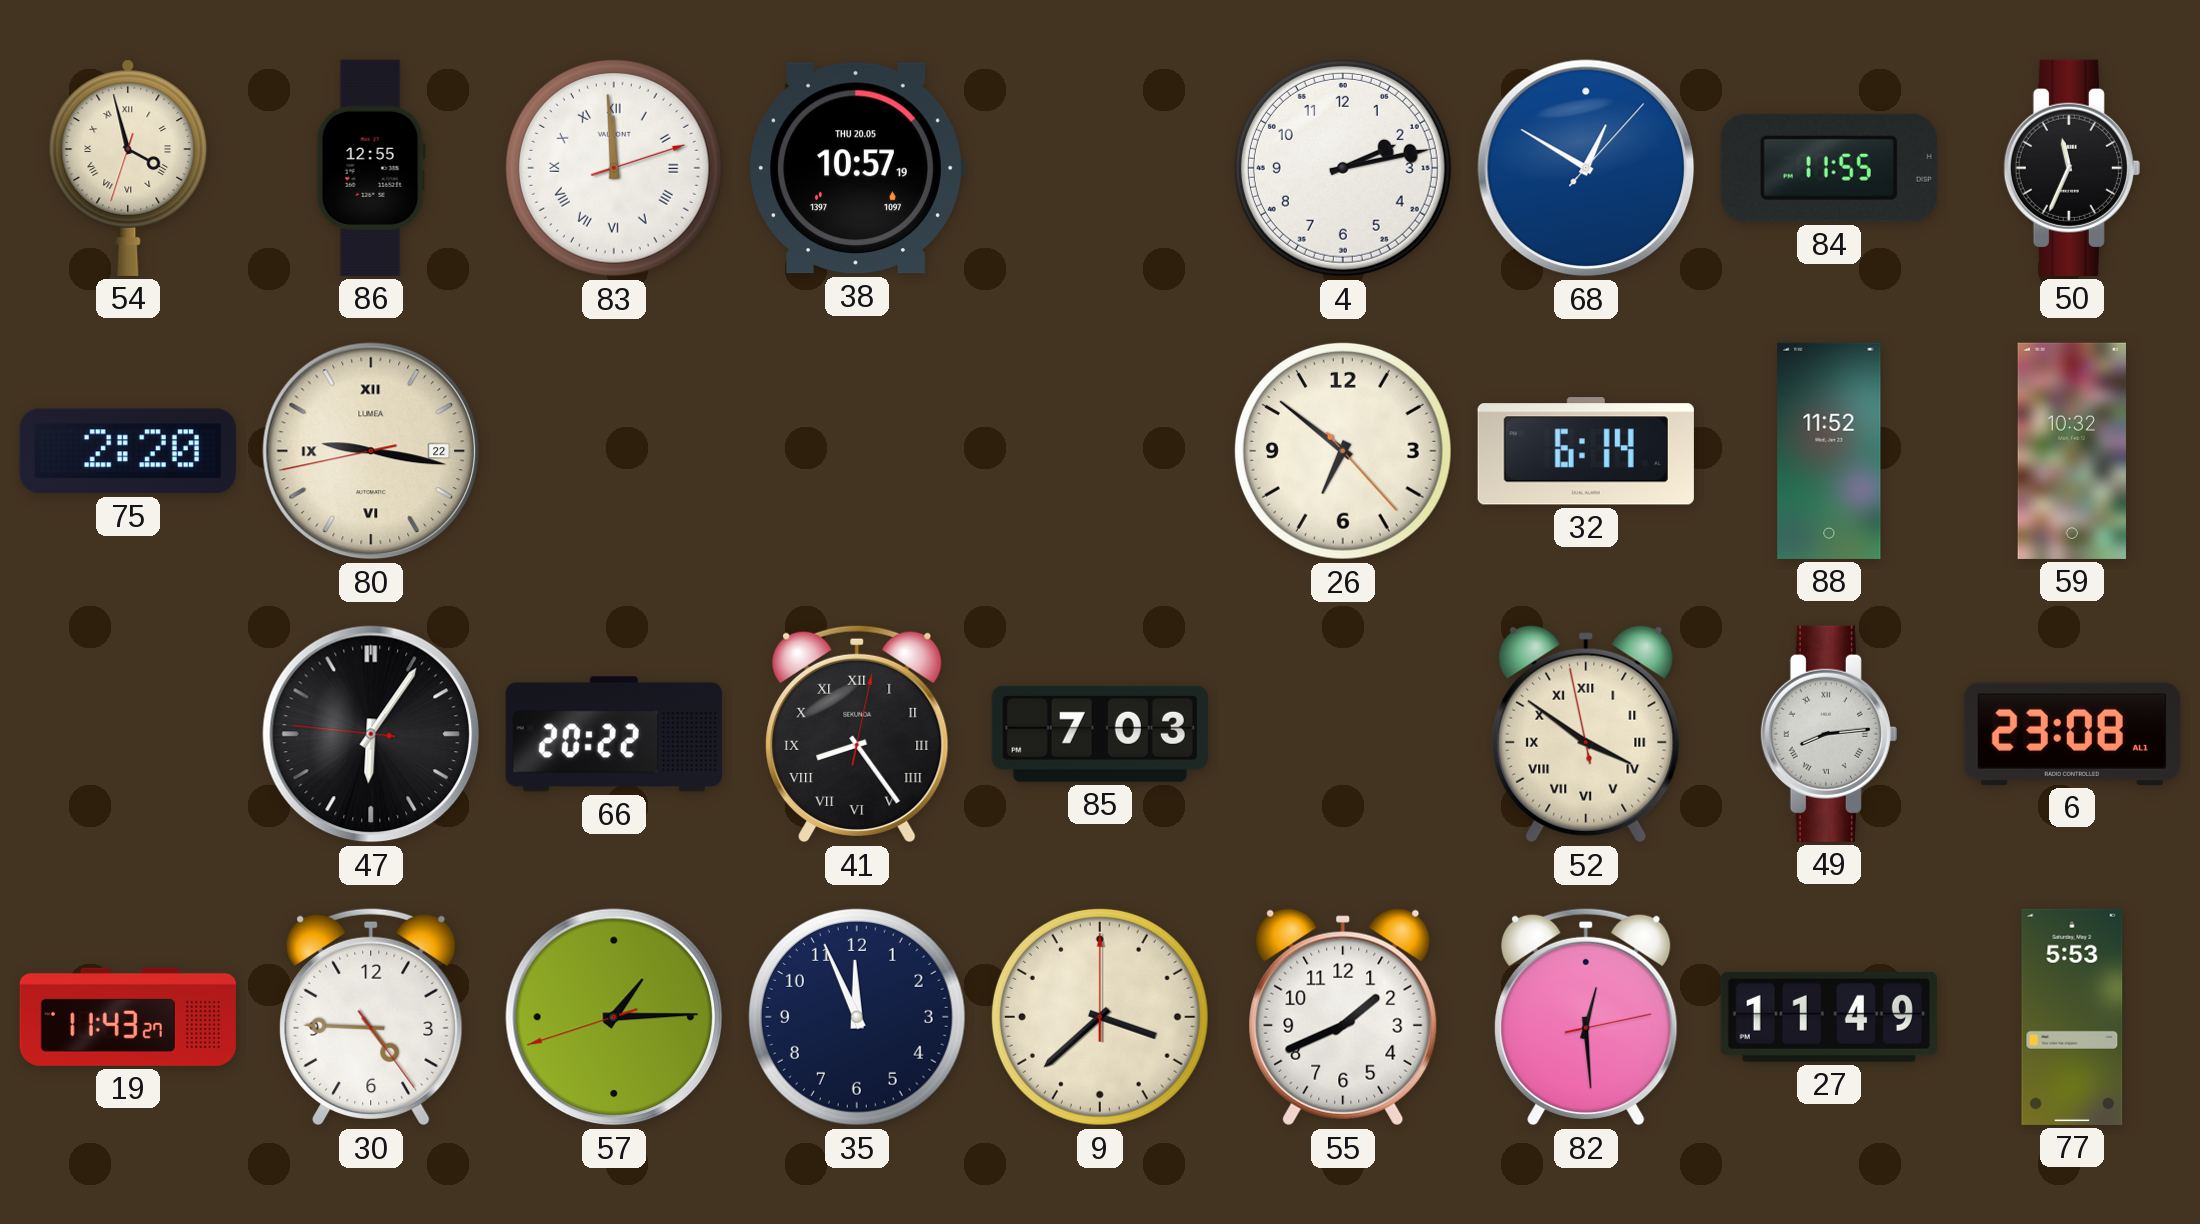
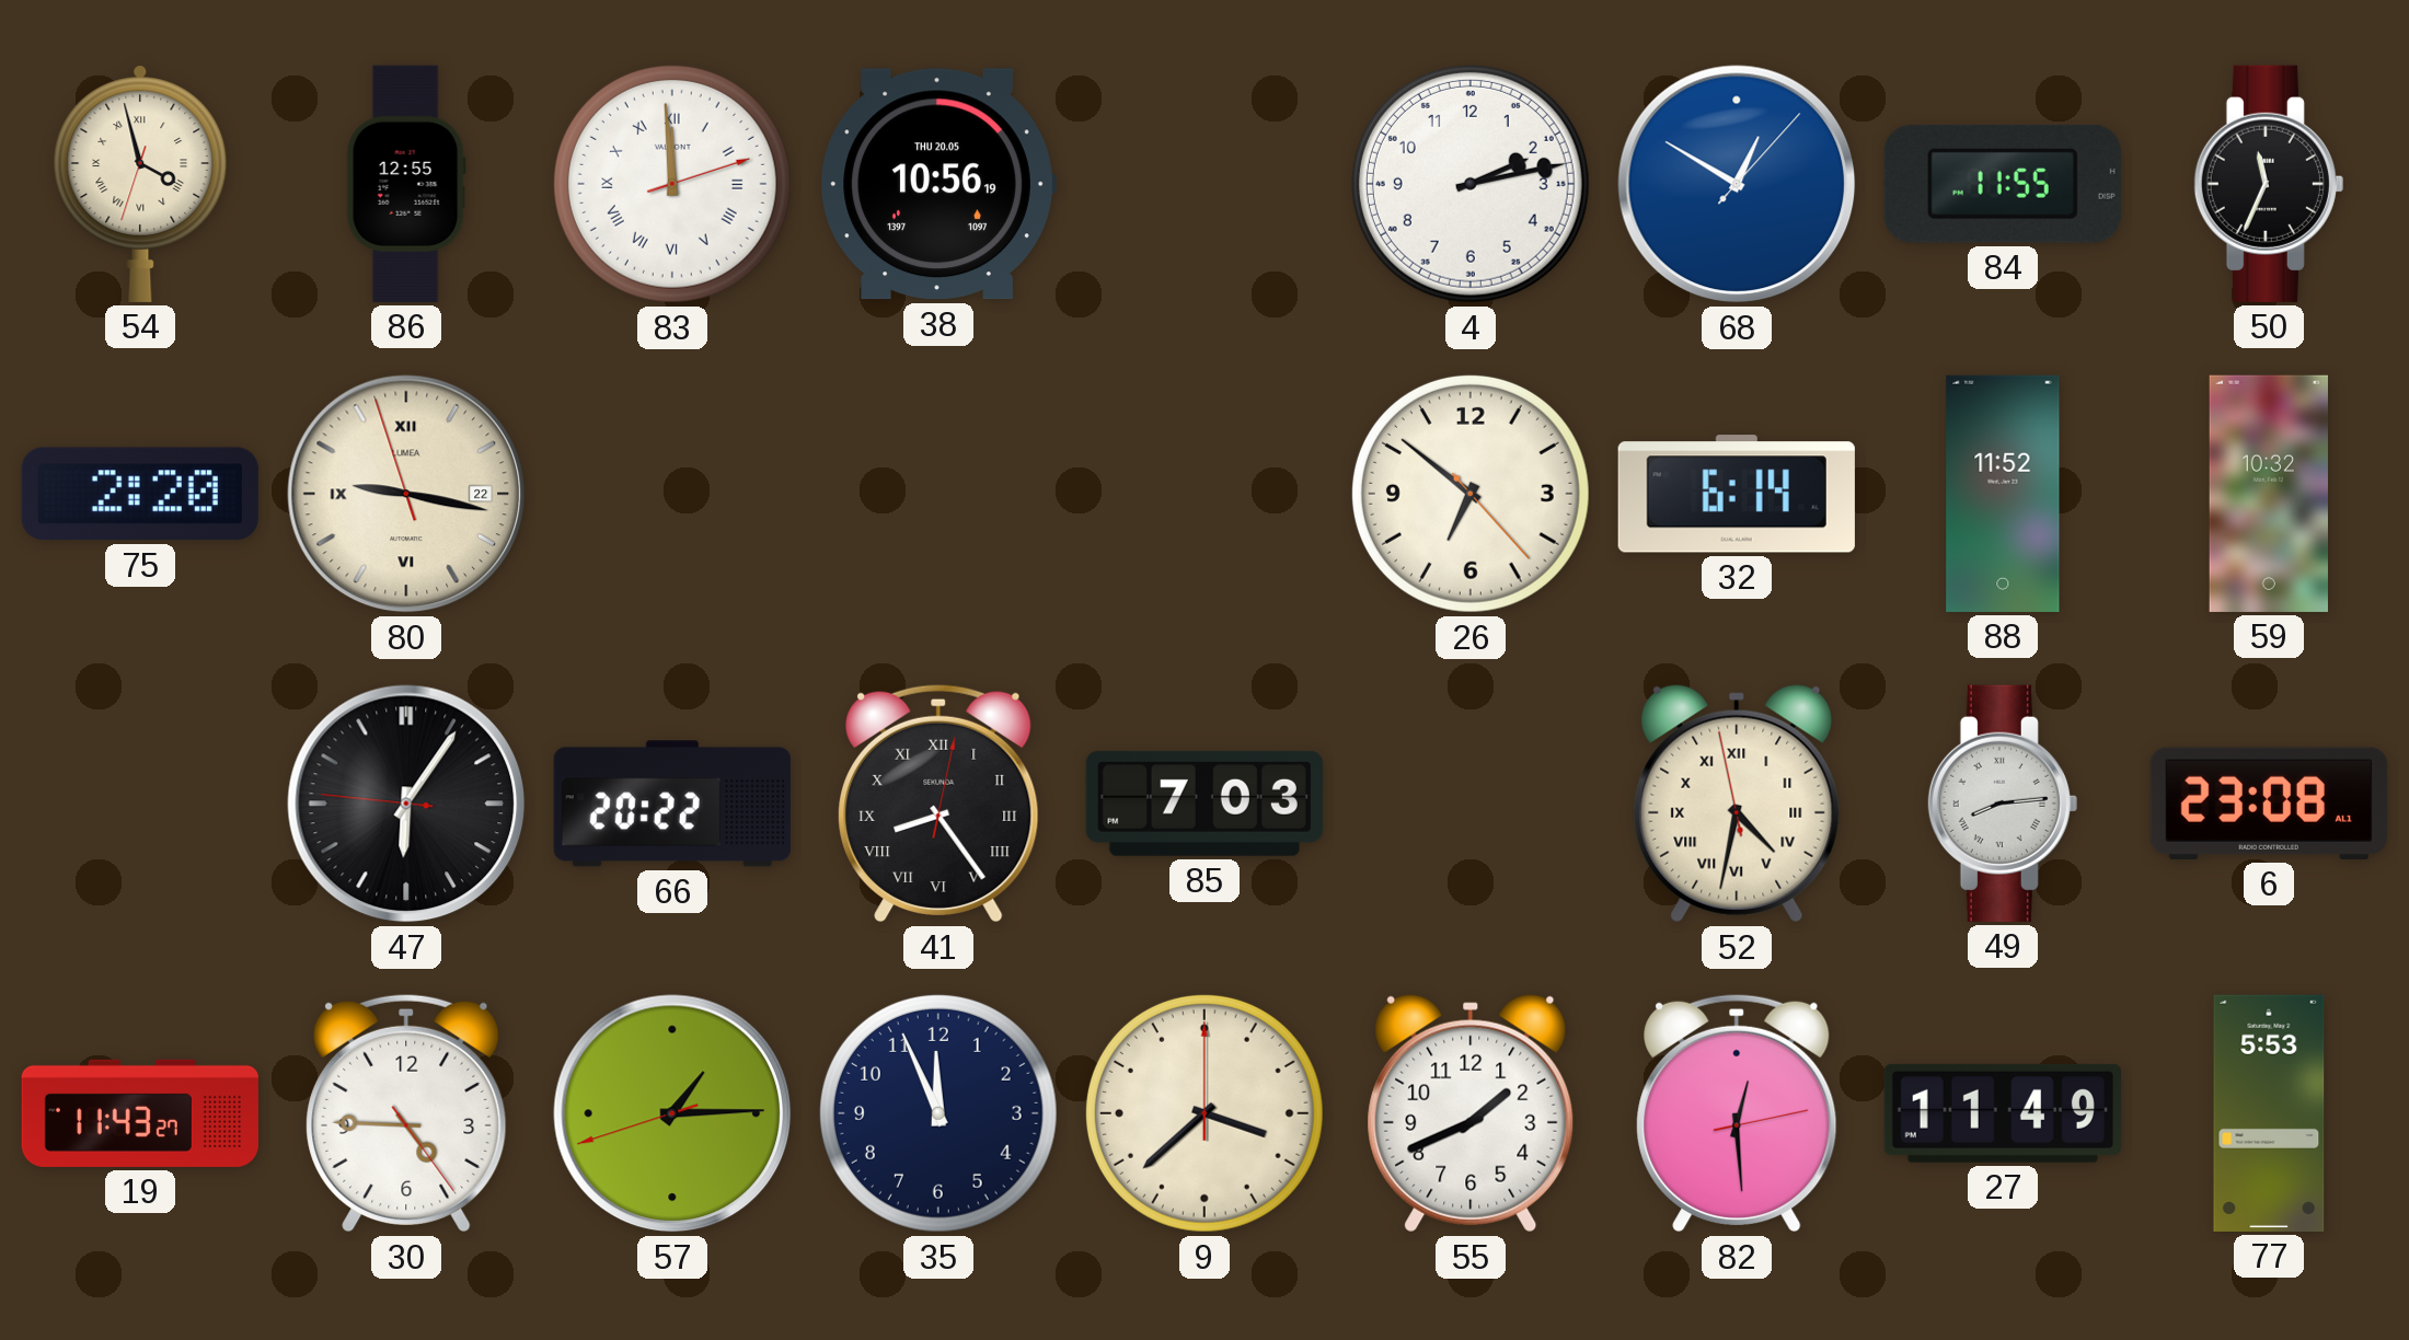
38: 10:57 -> 10:56
80: 9:16:43 -> 9:16:57
52: 3:50 -> 4:31
